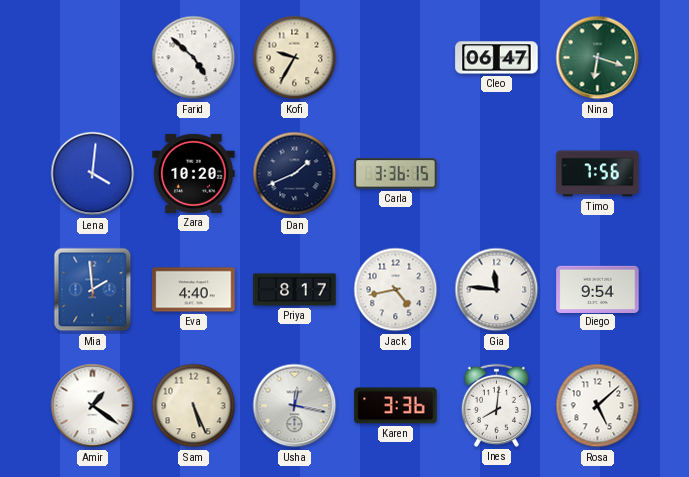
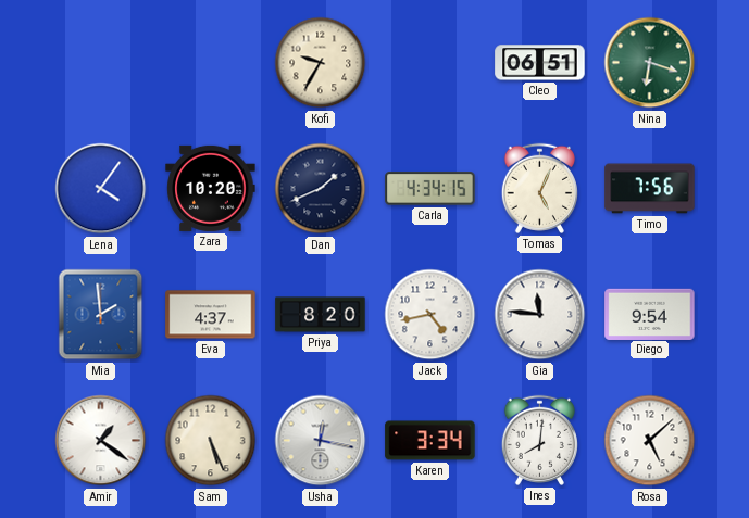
Farid: 4:52 -> none
Cleo: 06:47 -> 06:51
Lena: 4:01 -> 4:06
Carla: 3:36 -> 4:34
Tomas: none -> 5:04
Eva: 4:40 -> 4:37
Priya: 8:17 -> 8:20
Karen: 3:36 -> 3:34
